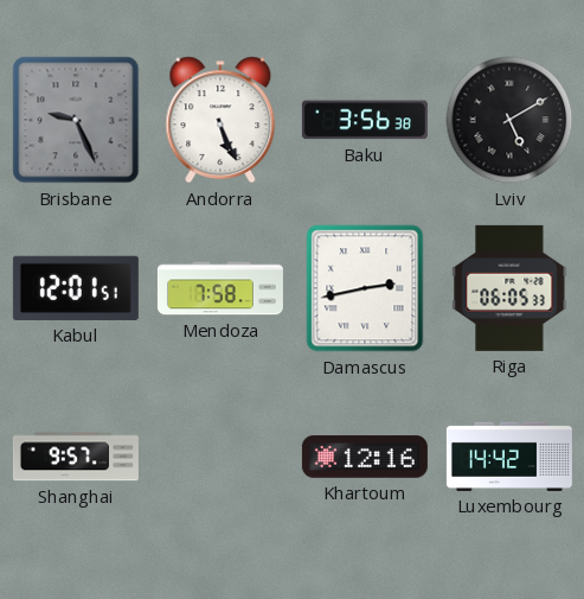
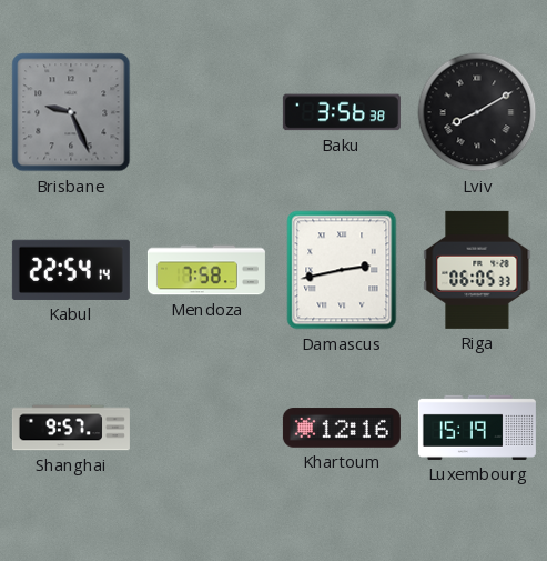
Andorra: 5:26 -> none
Lviv: 5:10 -> 8:10
Kabul: 12:01 -> 22:54
Luxembourg: 14:42 -> 15:19
